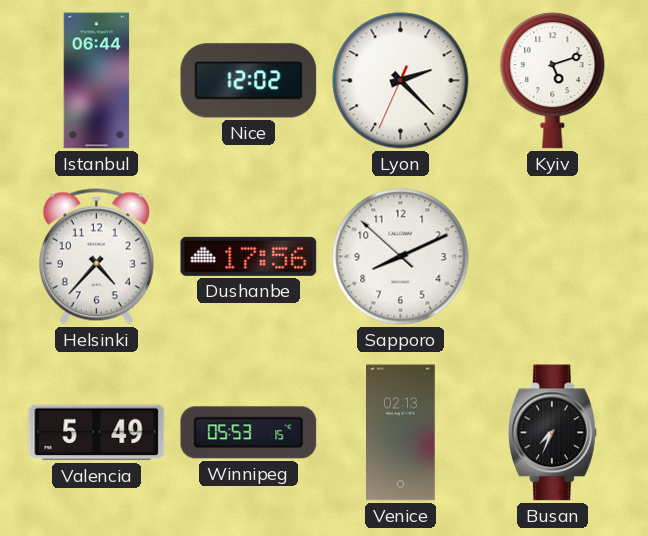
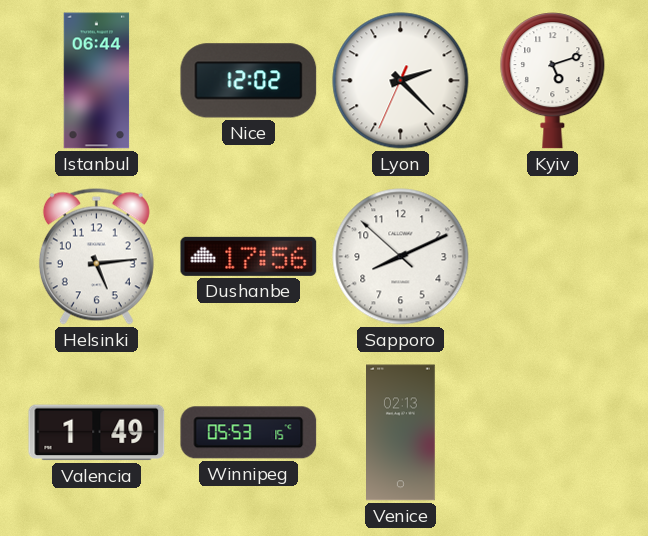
Helsinki: 4:37 -> 5:14
Valencia: 5:49 -> 1:49
Busan: 7:34 -> none
